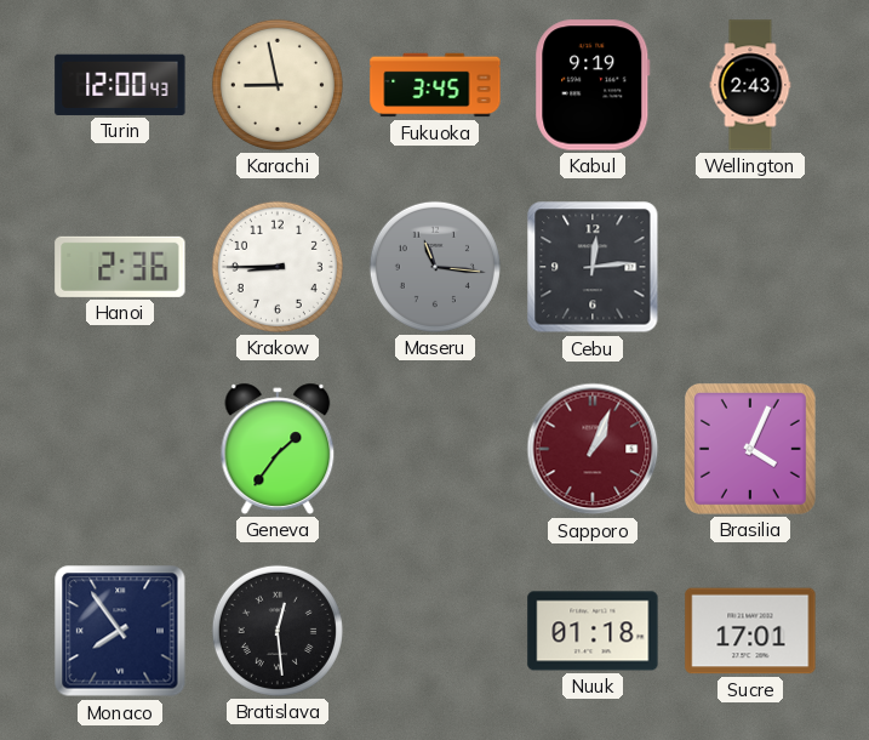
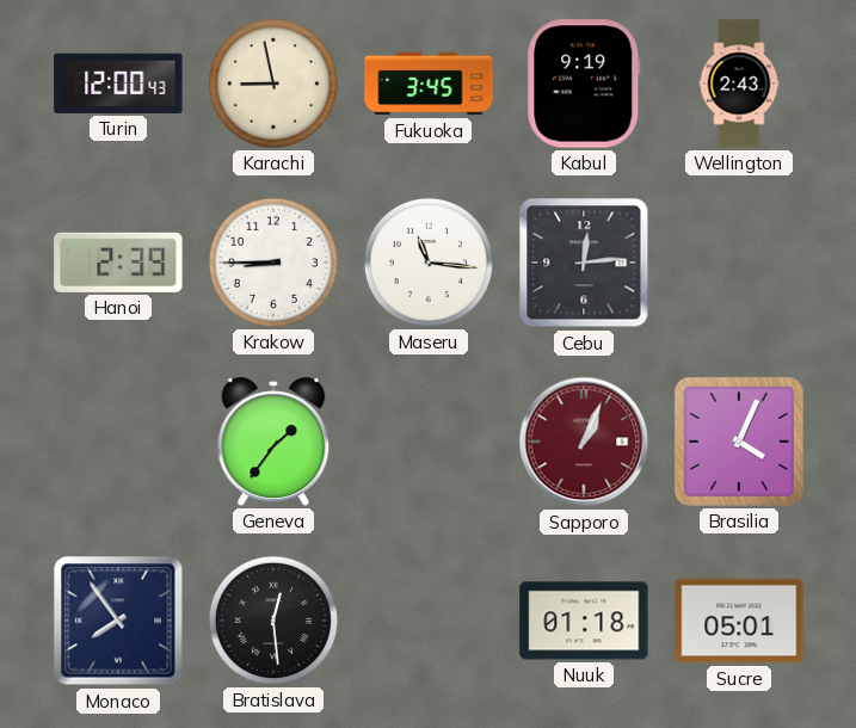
Hanoi: 2:36 -> 2:39
Maseru dial: grey -> white
Sucre: 17:01 -> 05:01
